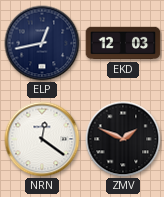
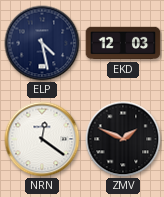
ELP: 12:43 -> 4:28
